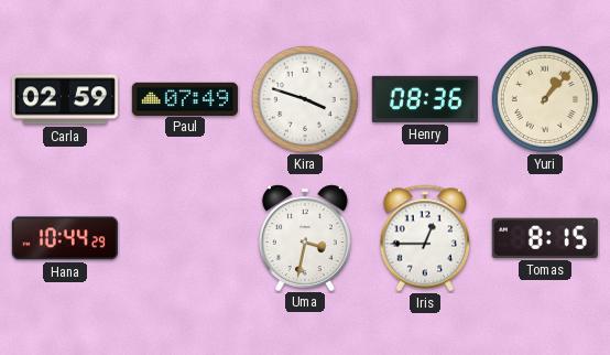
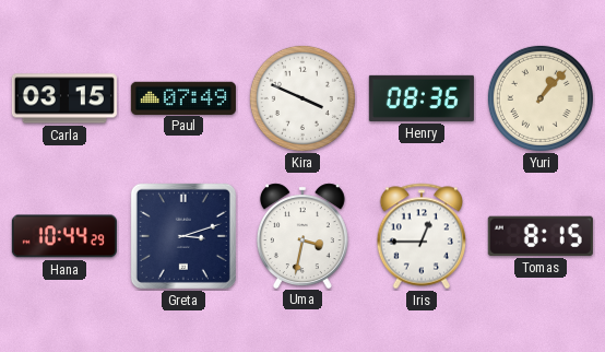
Carla: 02:59 -> 03:15
Kira: 3:48 -> 3:49
Greta: none -> 3:12
